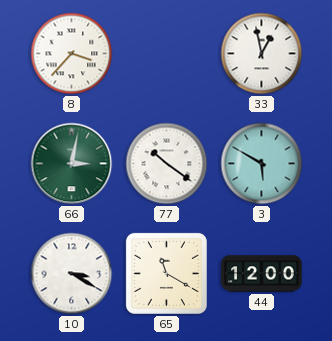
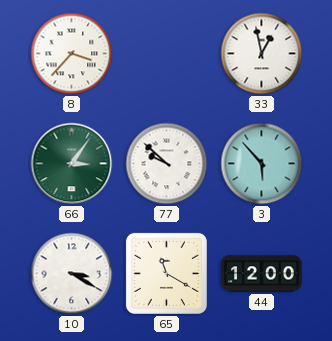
66: 3:02 -> 3:06
77: 10:21 -> 9:52
3: 5:50 -> 5:53
